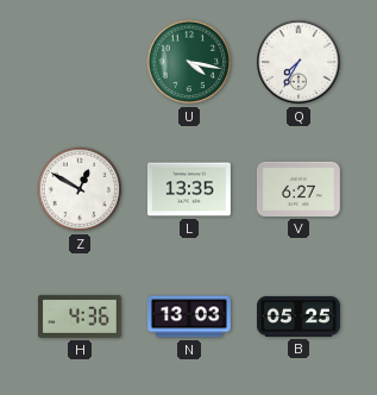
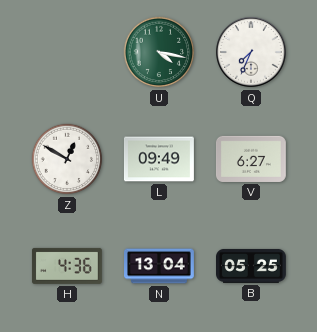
Q: 7:35 -> 7:34
L: 13:35 -> 09:49
N: 13:03 -> 13:04
